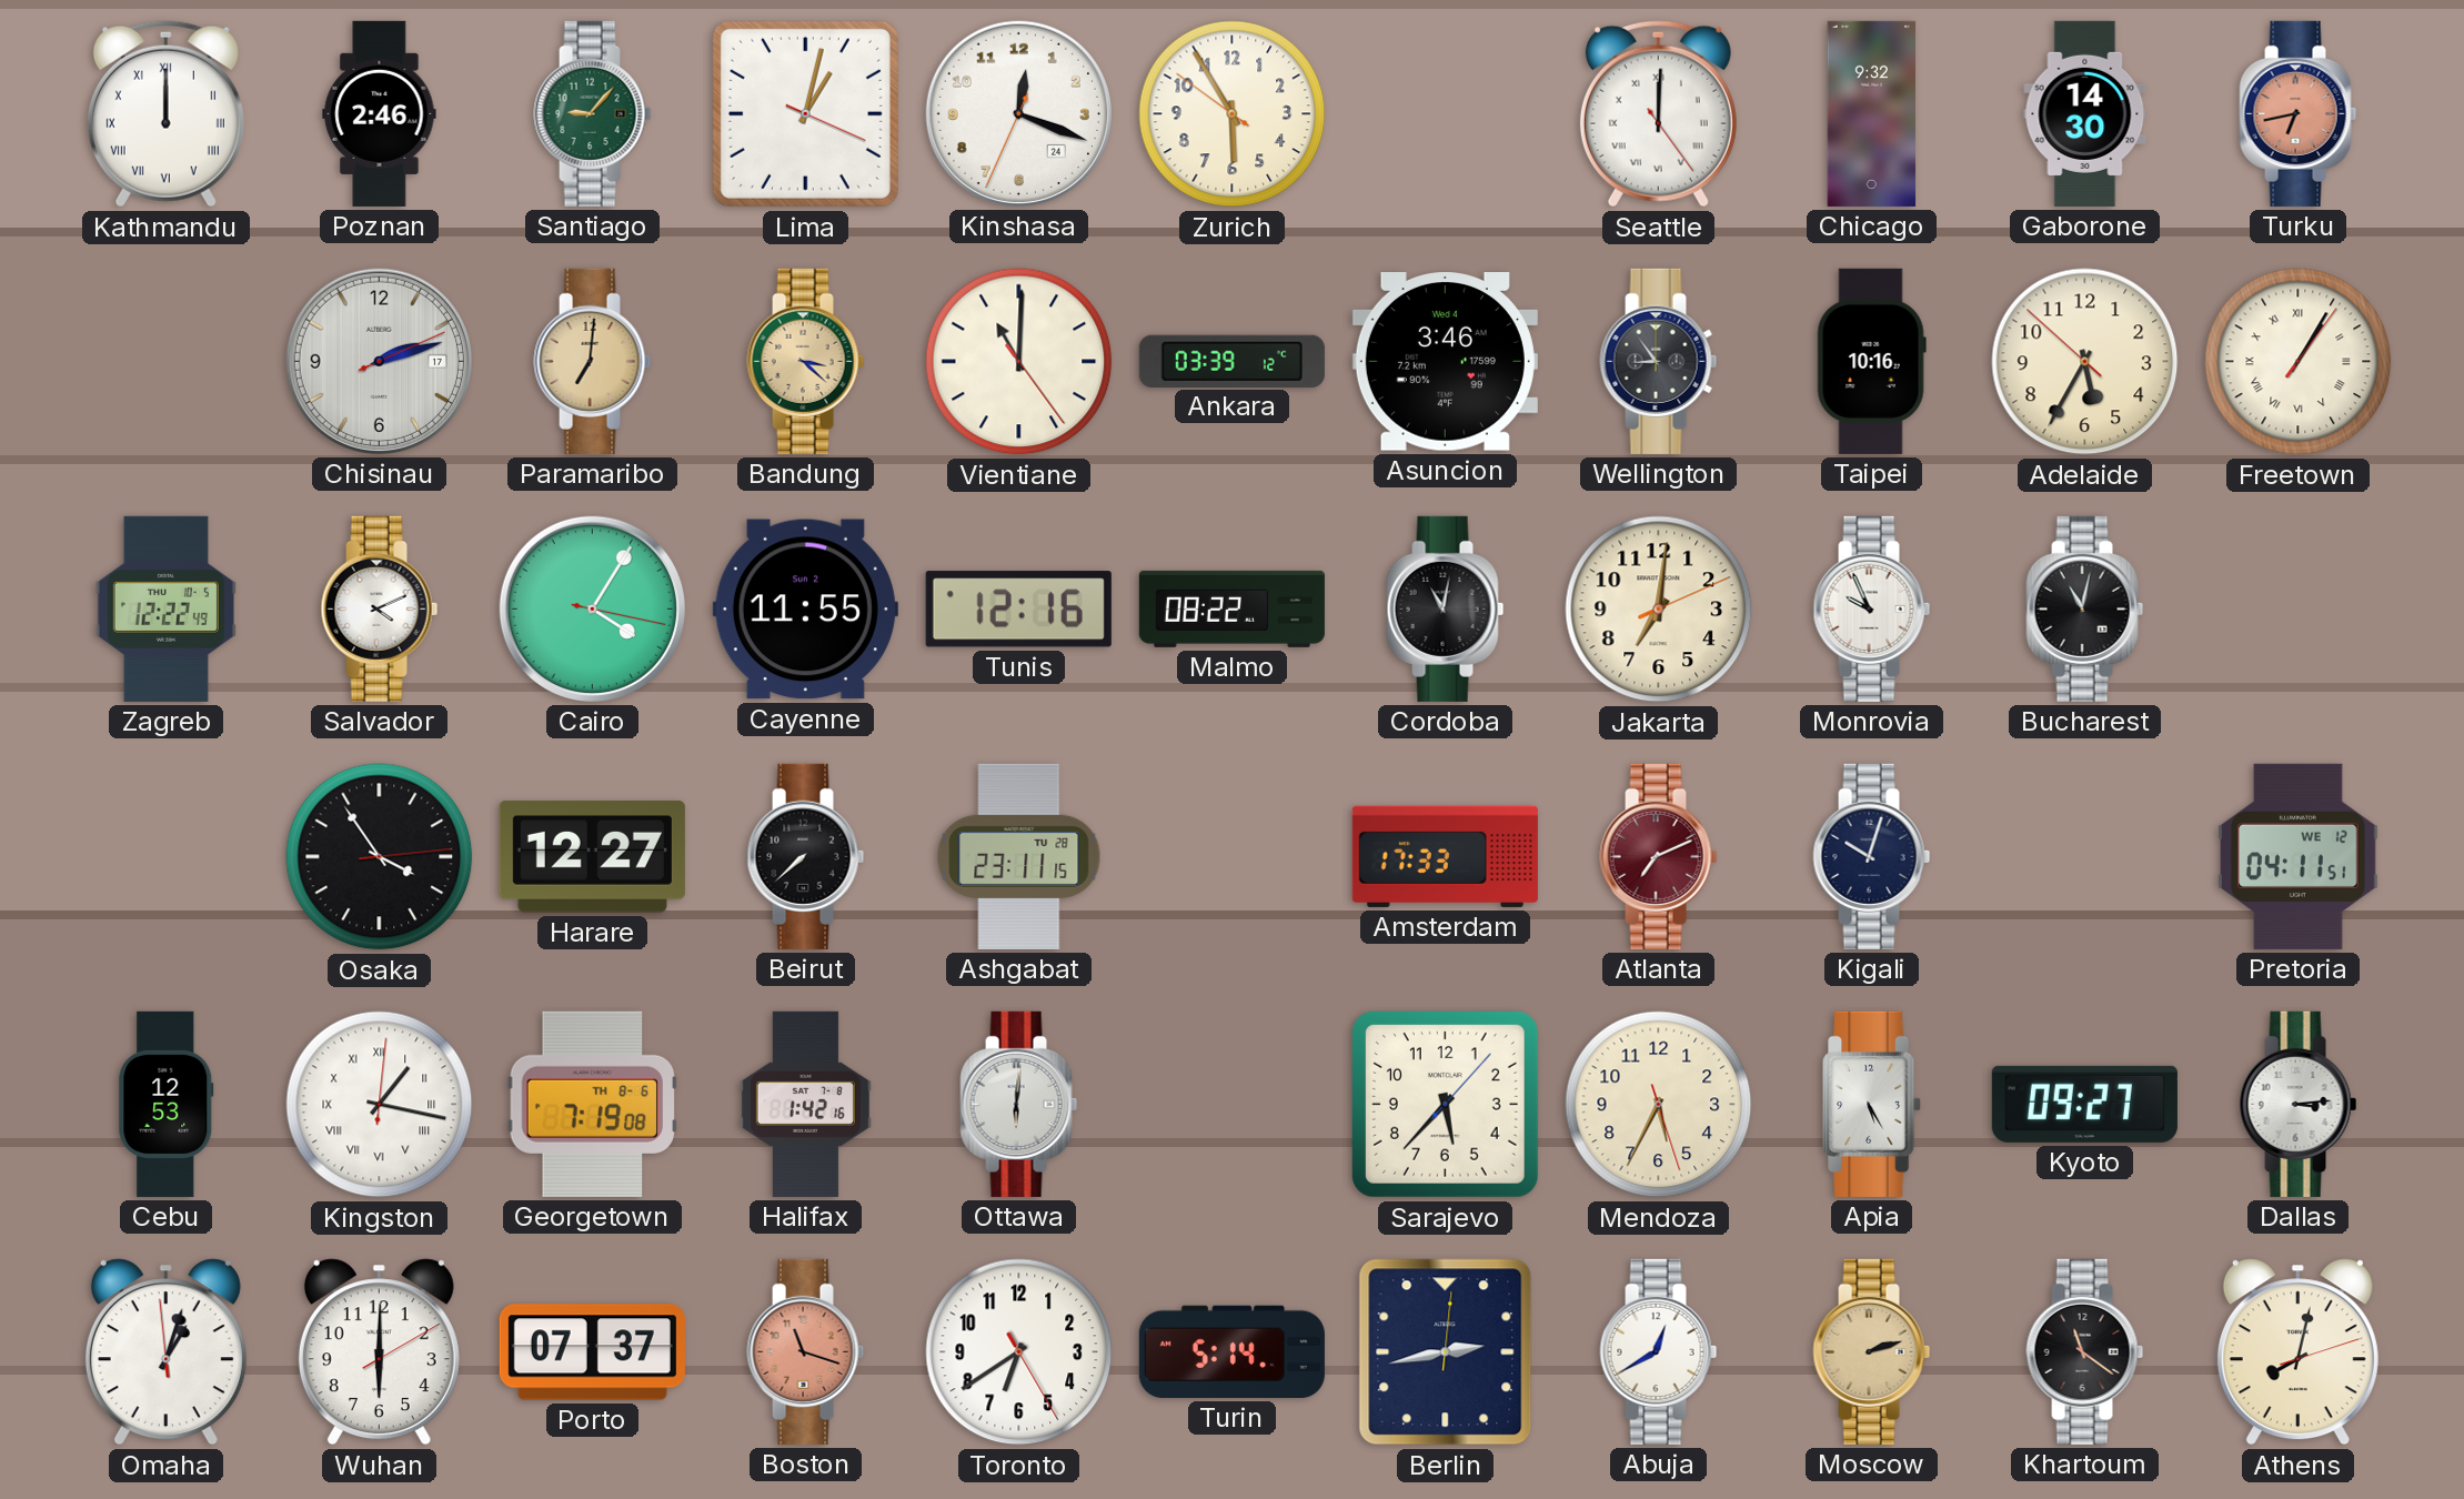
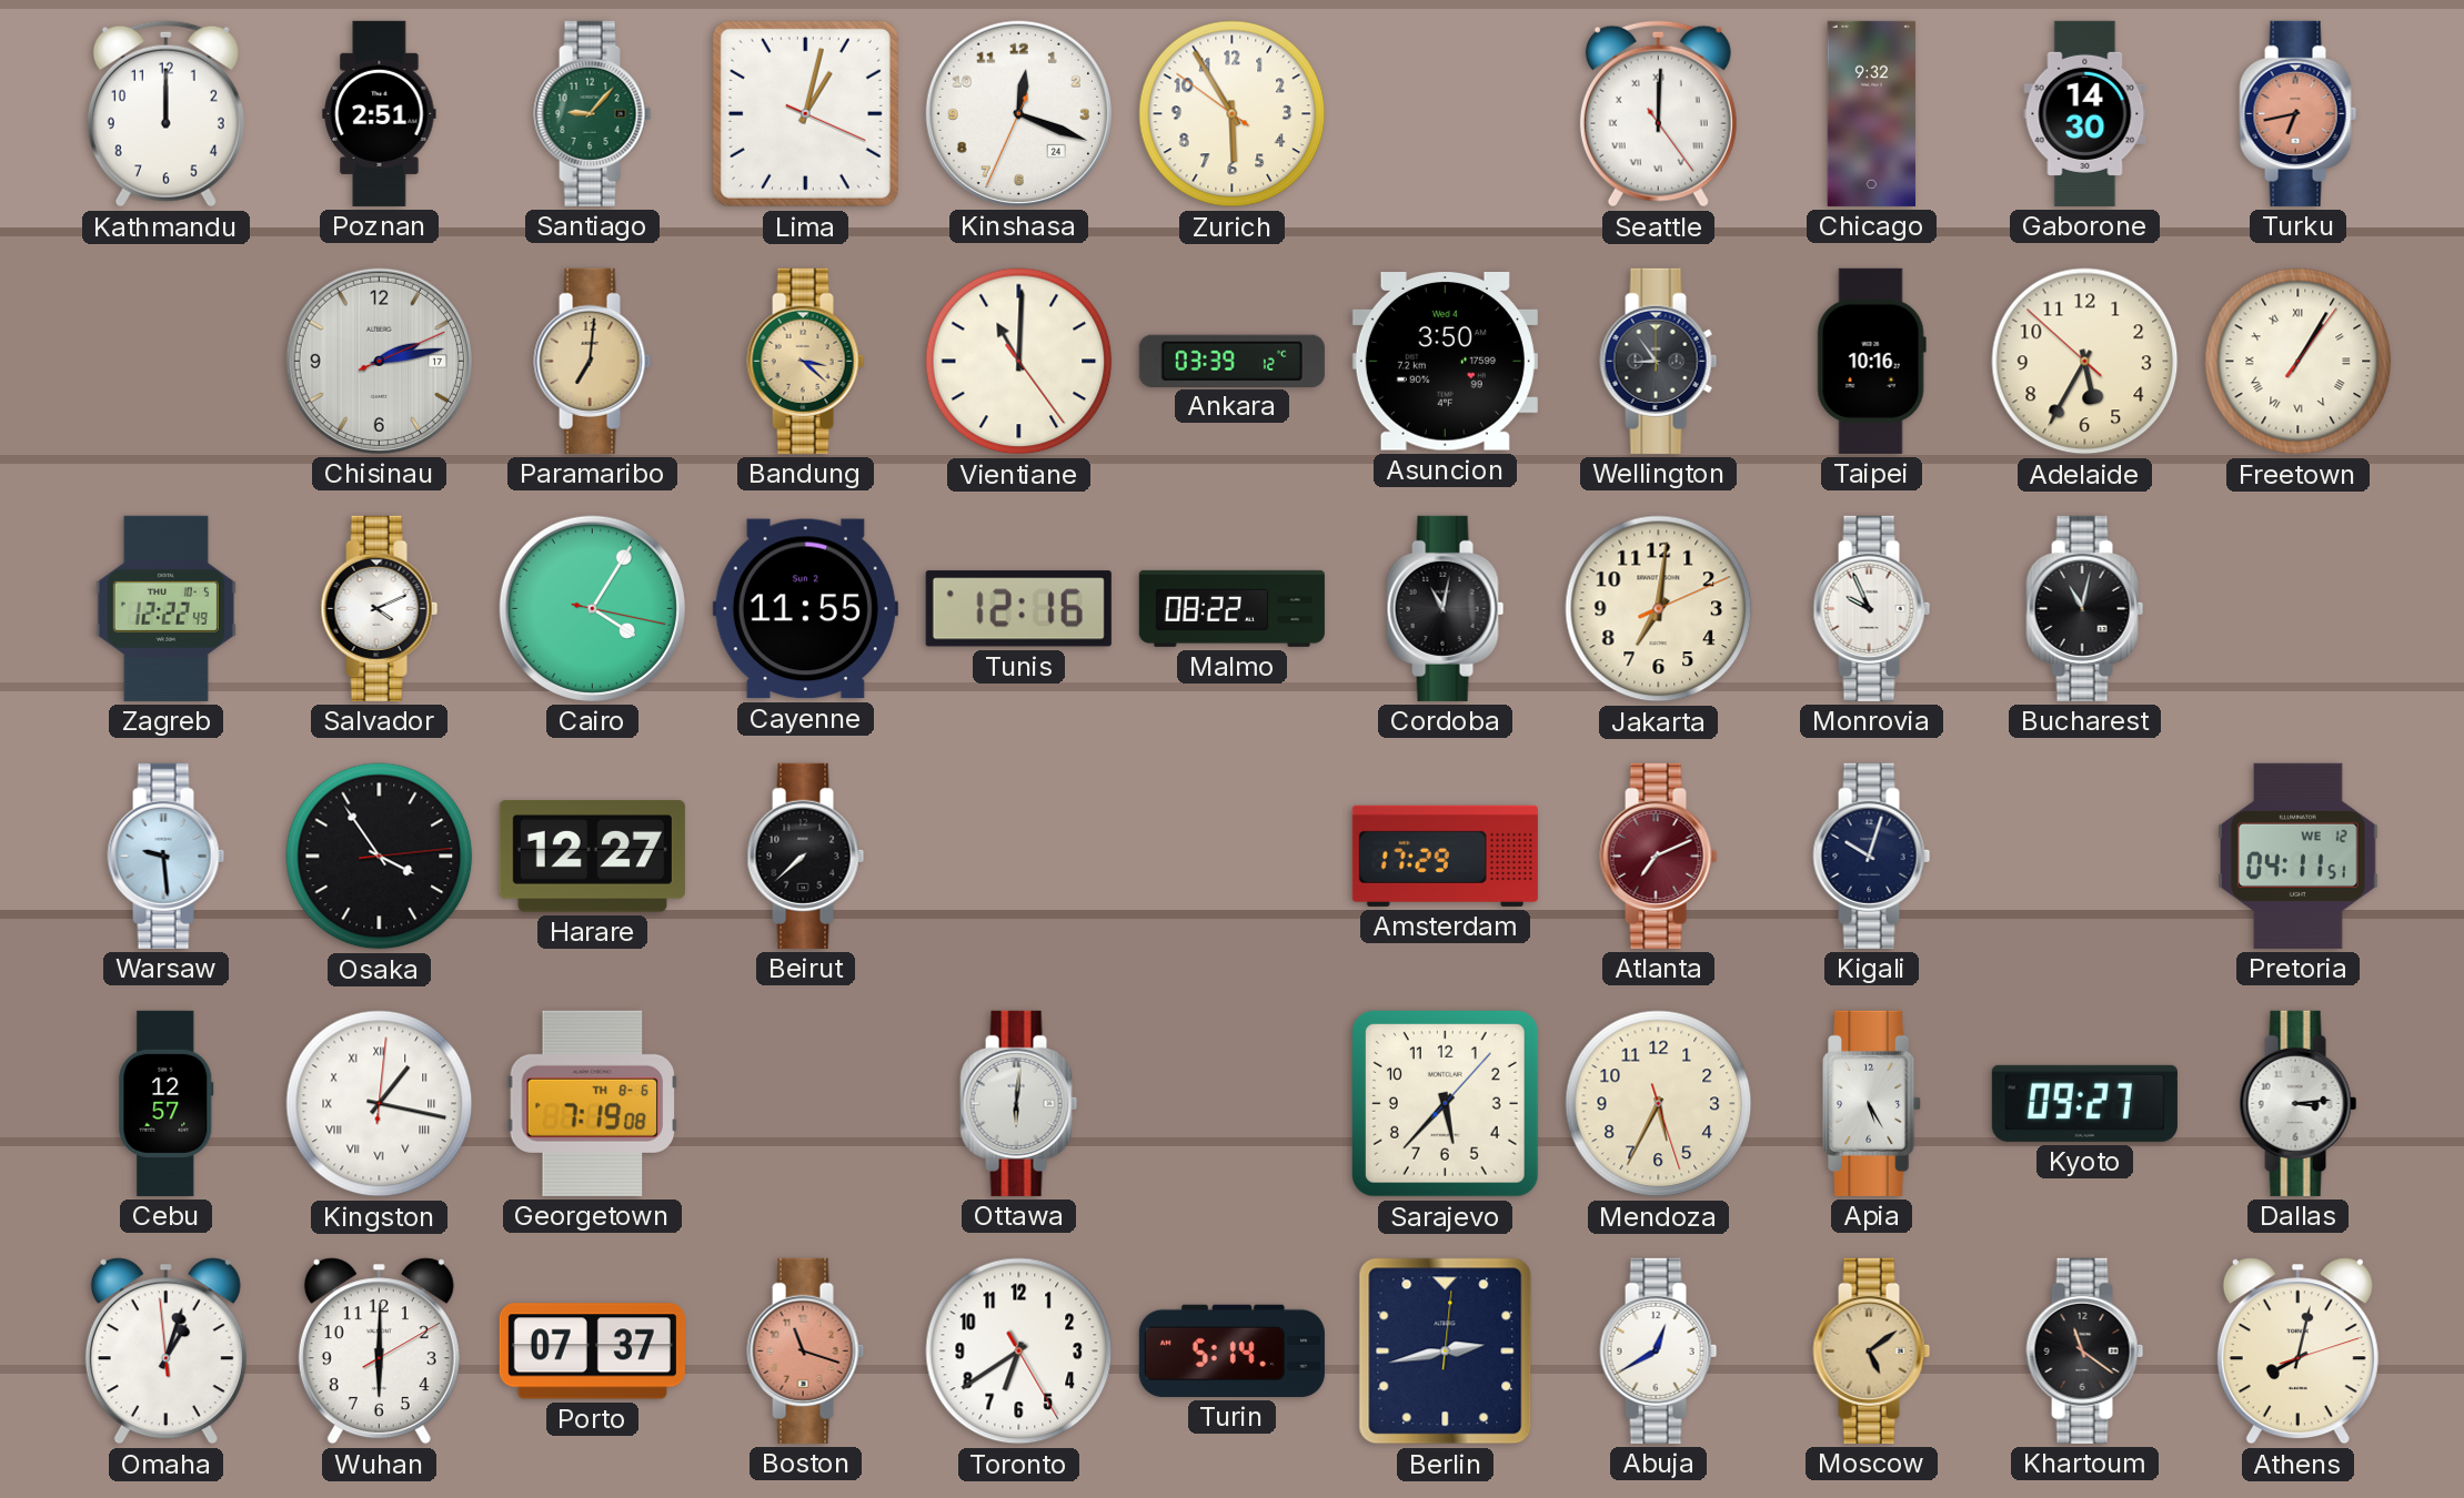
Kathmandu numerals: Roman -> Arabic
Poznan: 2:46 -> 2:51
Chisinau: 2:12 -> 2:13
Asuncion: 3:46 -> 3:50
Warsaw: none -> 9:29
Ashgabat: 23:11 -> none
Amsterdam: 17:33 -> 17:29
Cebu: 12:53 -> 12:57
Halifax: 1:42 -> none
Moscow: 2:12 -> 5:09
